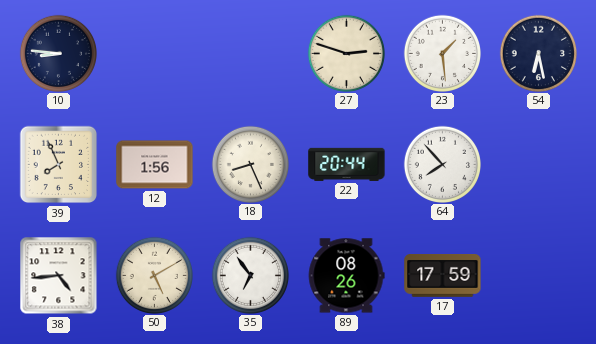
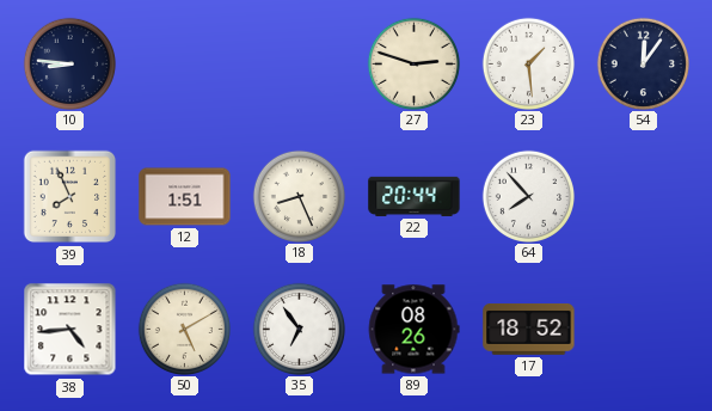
54: 6:28 -> 12:06
12: 1:56 -> 1:51
17: 17:59 -> 18:52
